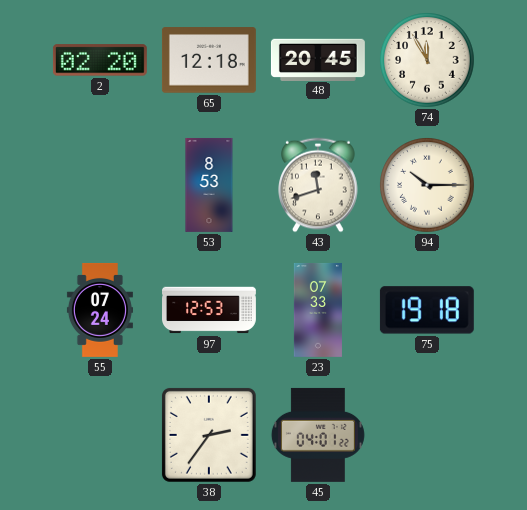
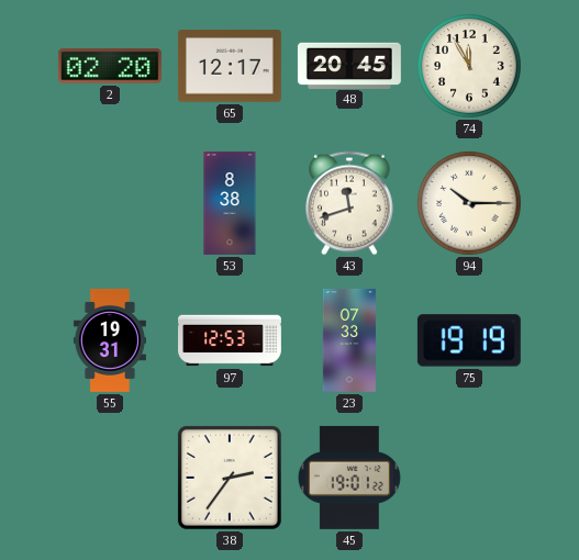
65: 12:18 -> 12:17
53: 8:53 -> 8:38
55: 07:24 -> 19:31
75: 19:18 -> 19:19
45: 04:01 -> 19:01
